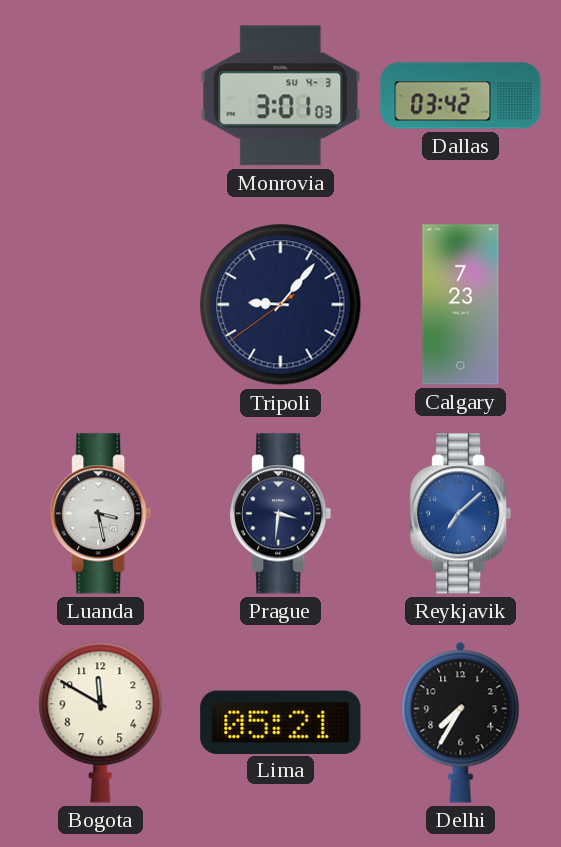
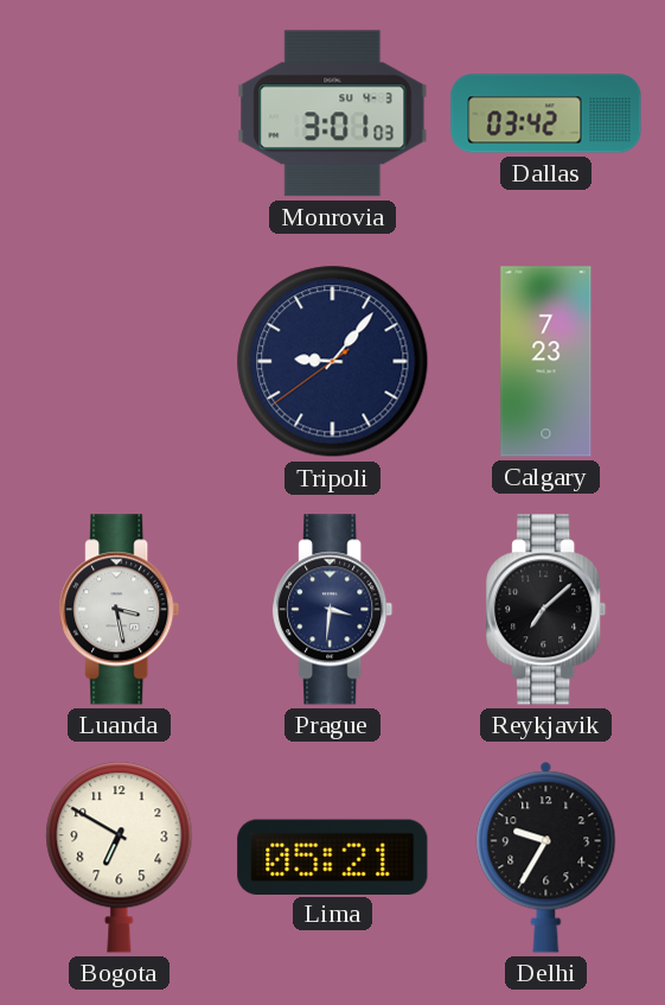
Reykjavik dial: blue -> black
Bogota: 11:50 -> 6:50
Delhi: 7:35 -> 9:35
